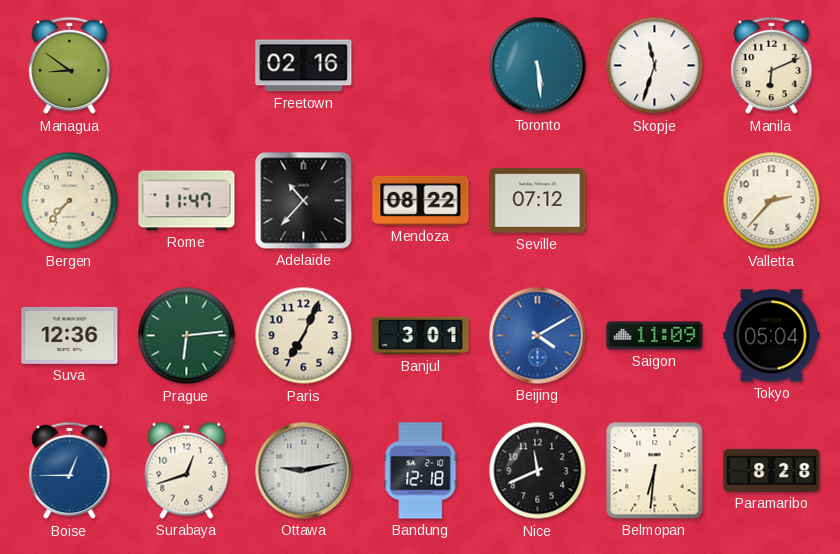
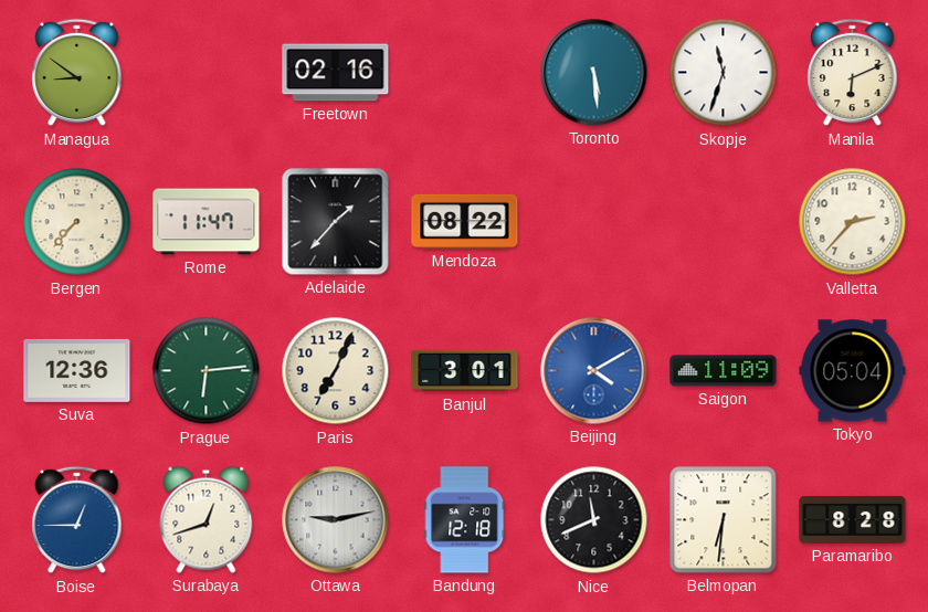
Adelaide: 10:37 -> 1:37
Seville: 07:12 -> none
